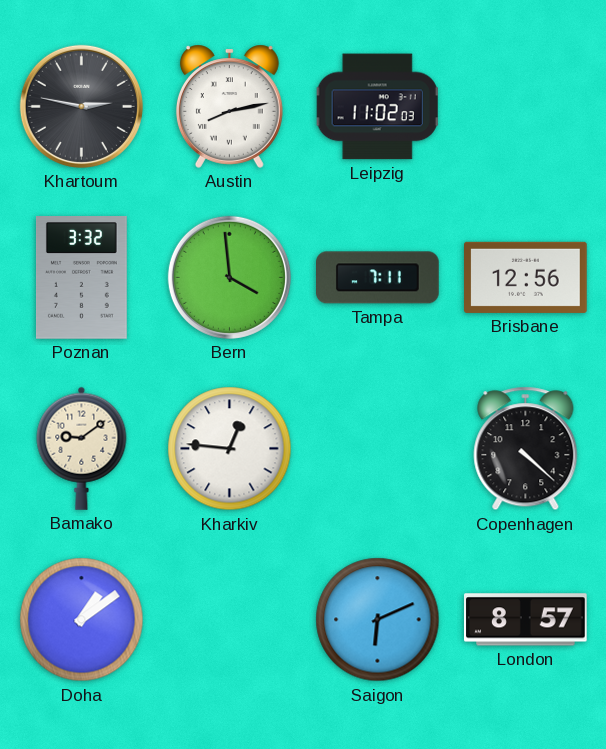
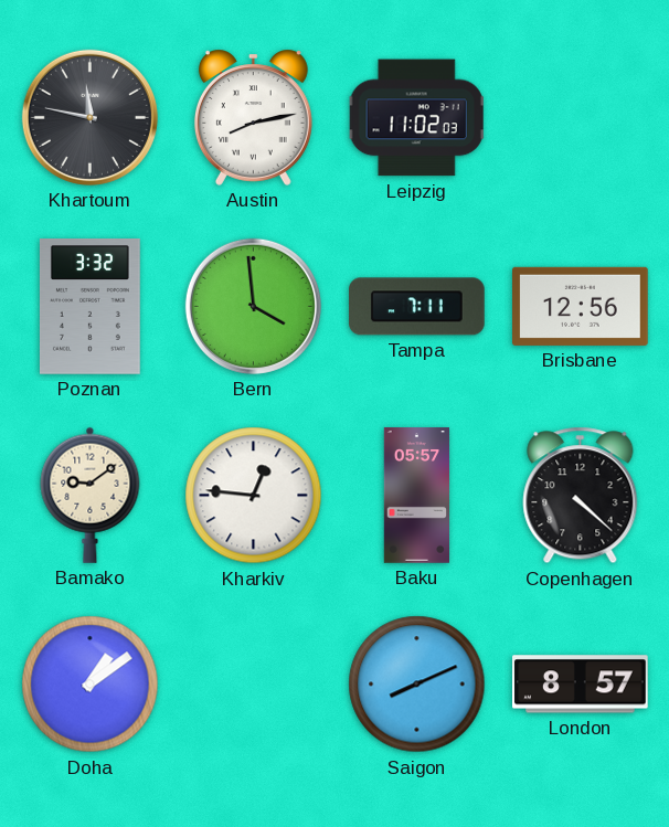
Khartoum: 2:47 -> 11:47
Baku: none -> 05:57
Saigon: 6:11 -> 8:11
